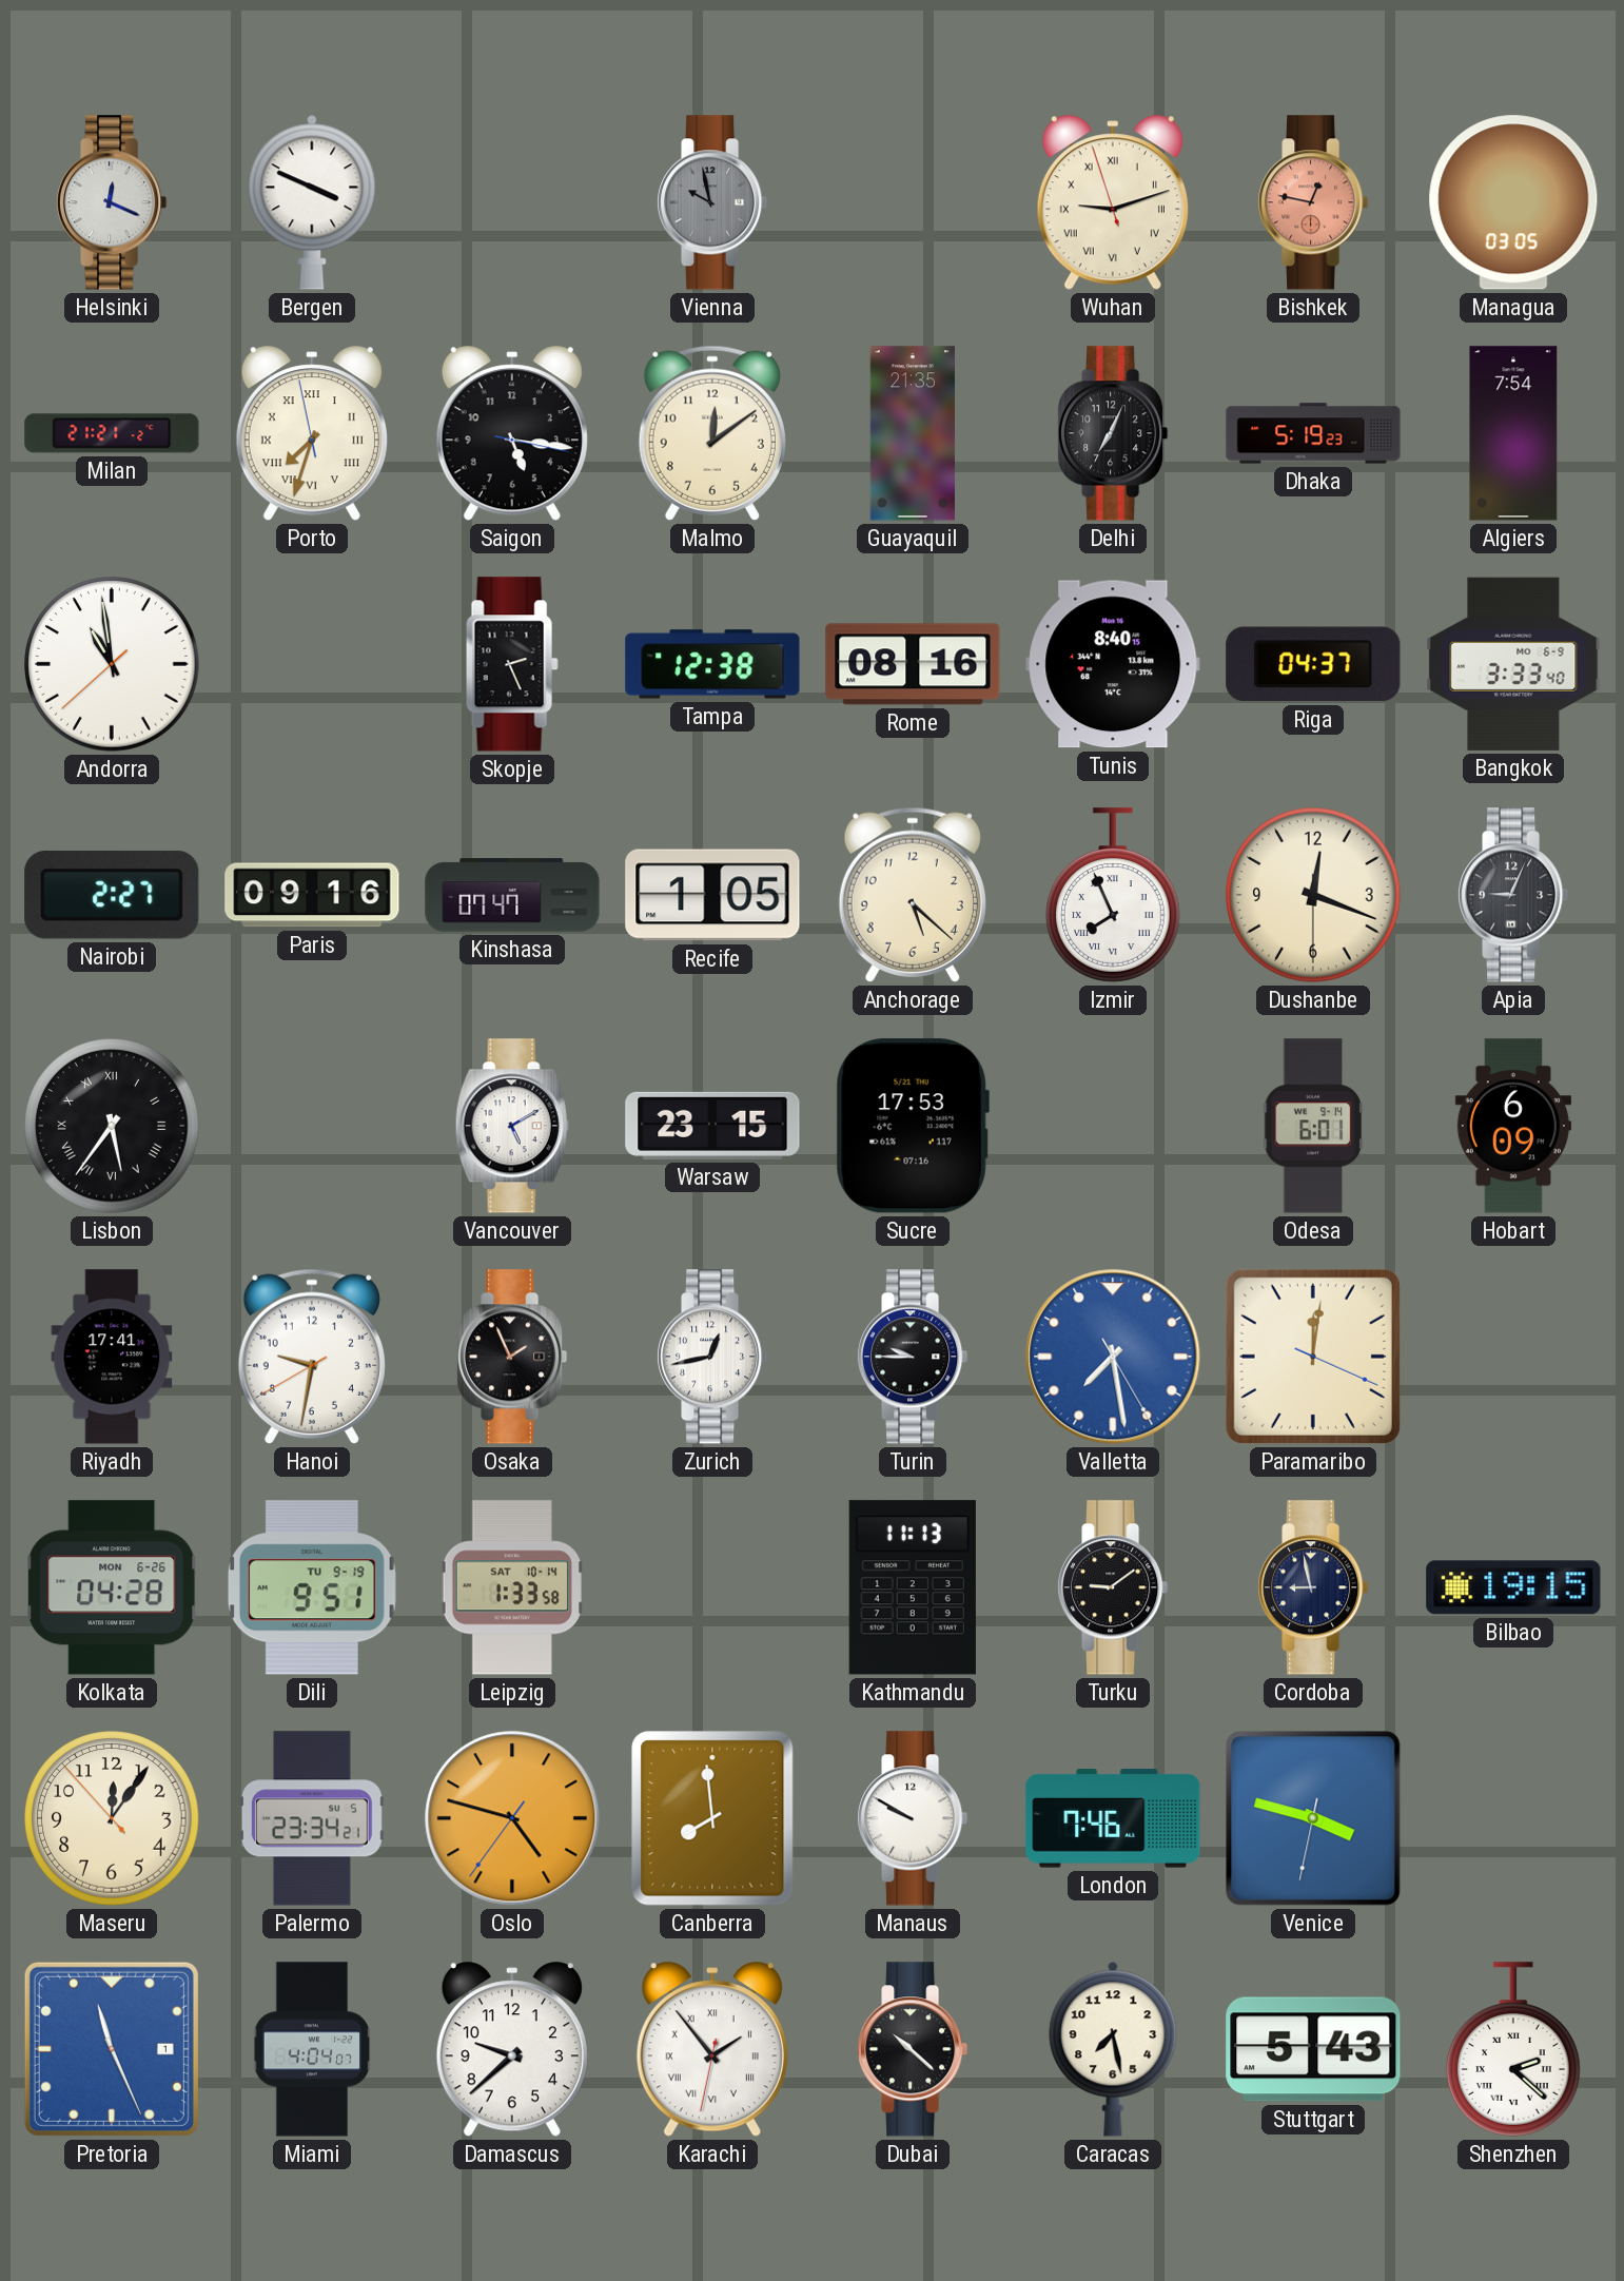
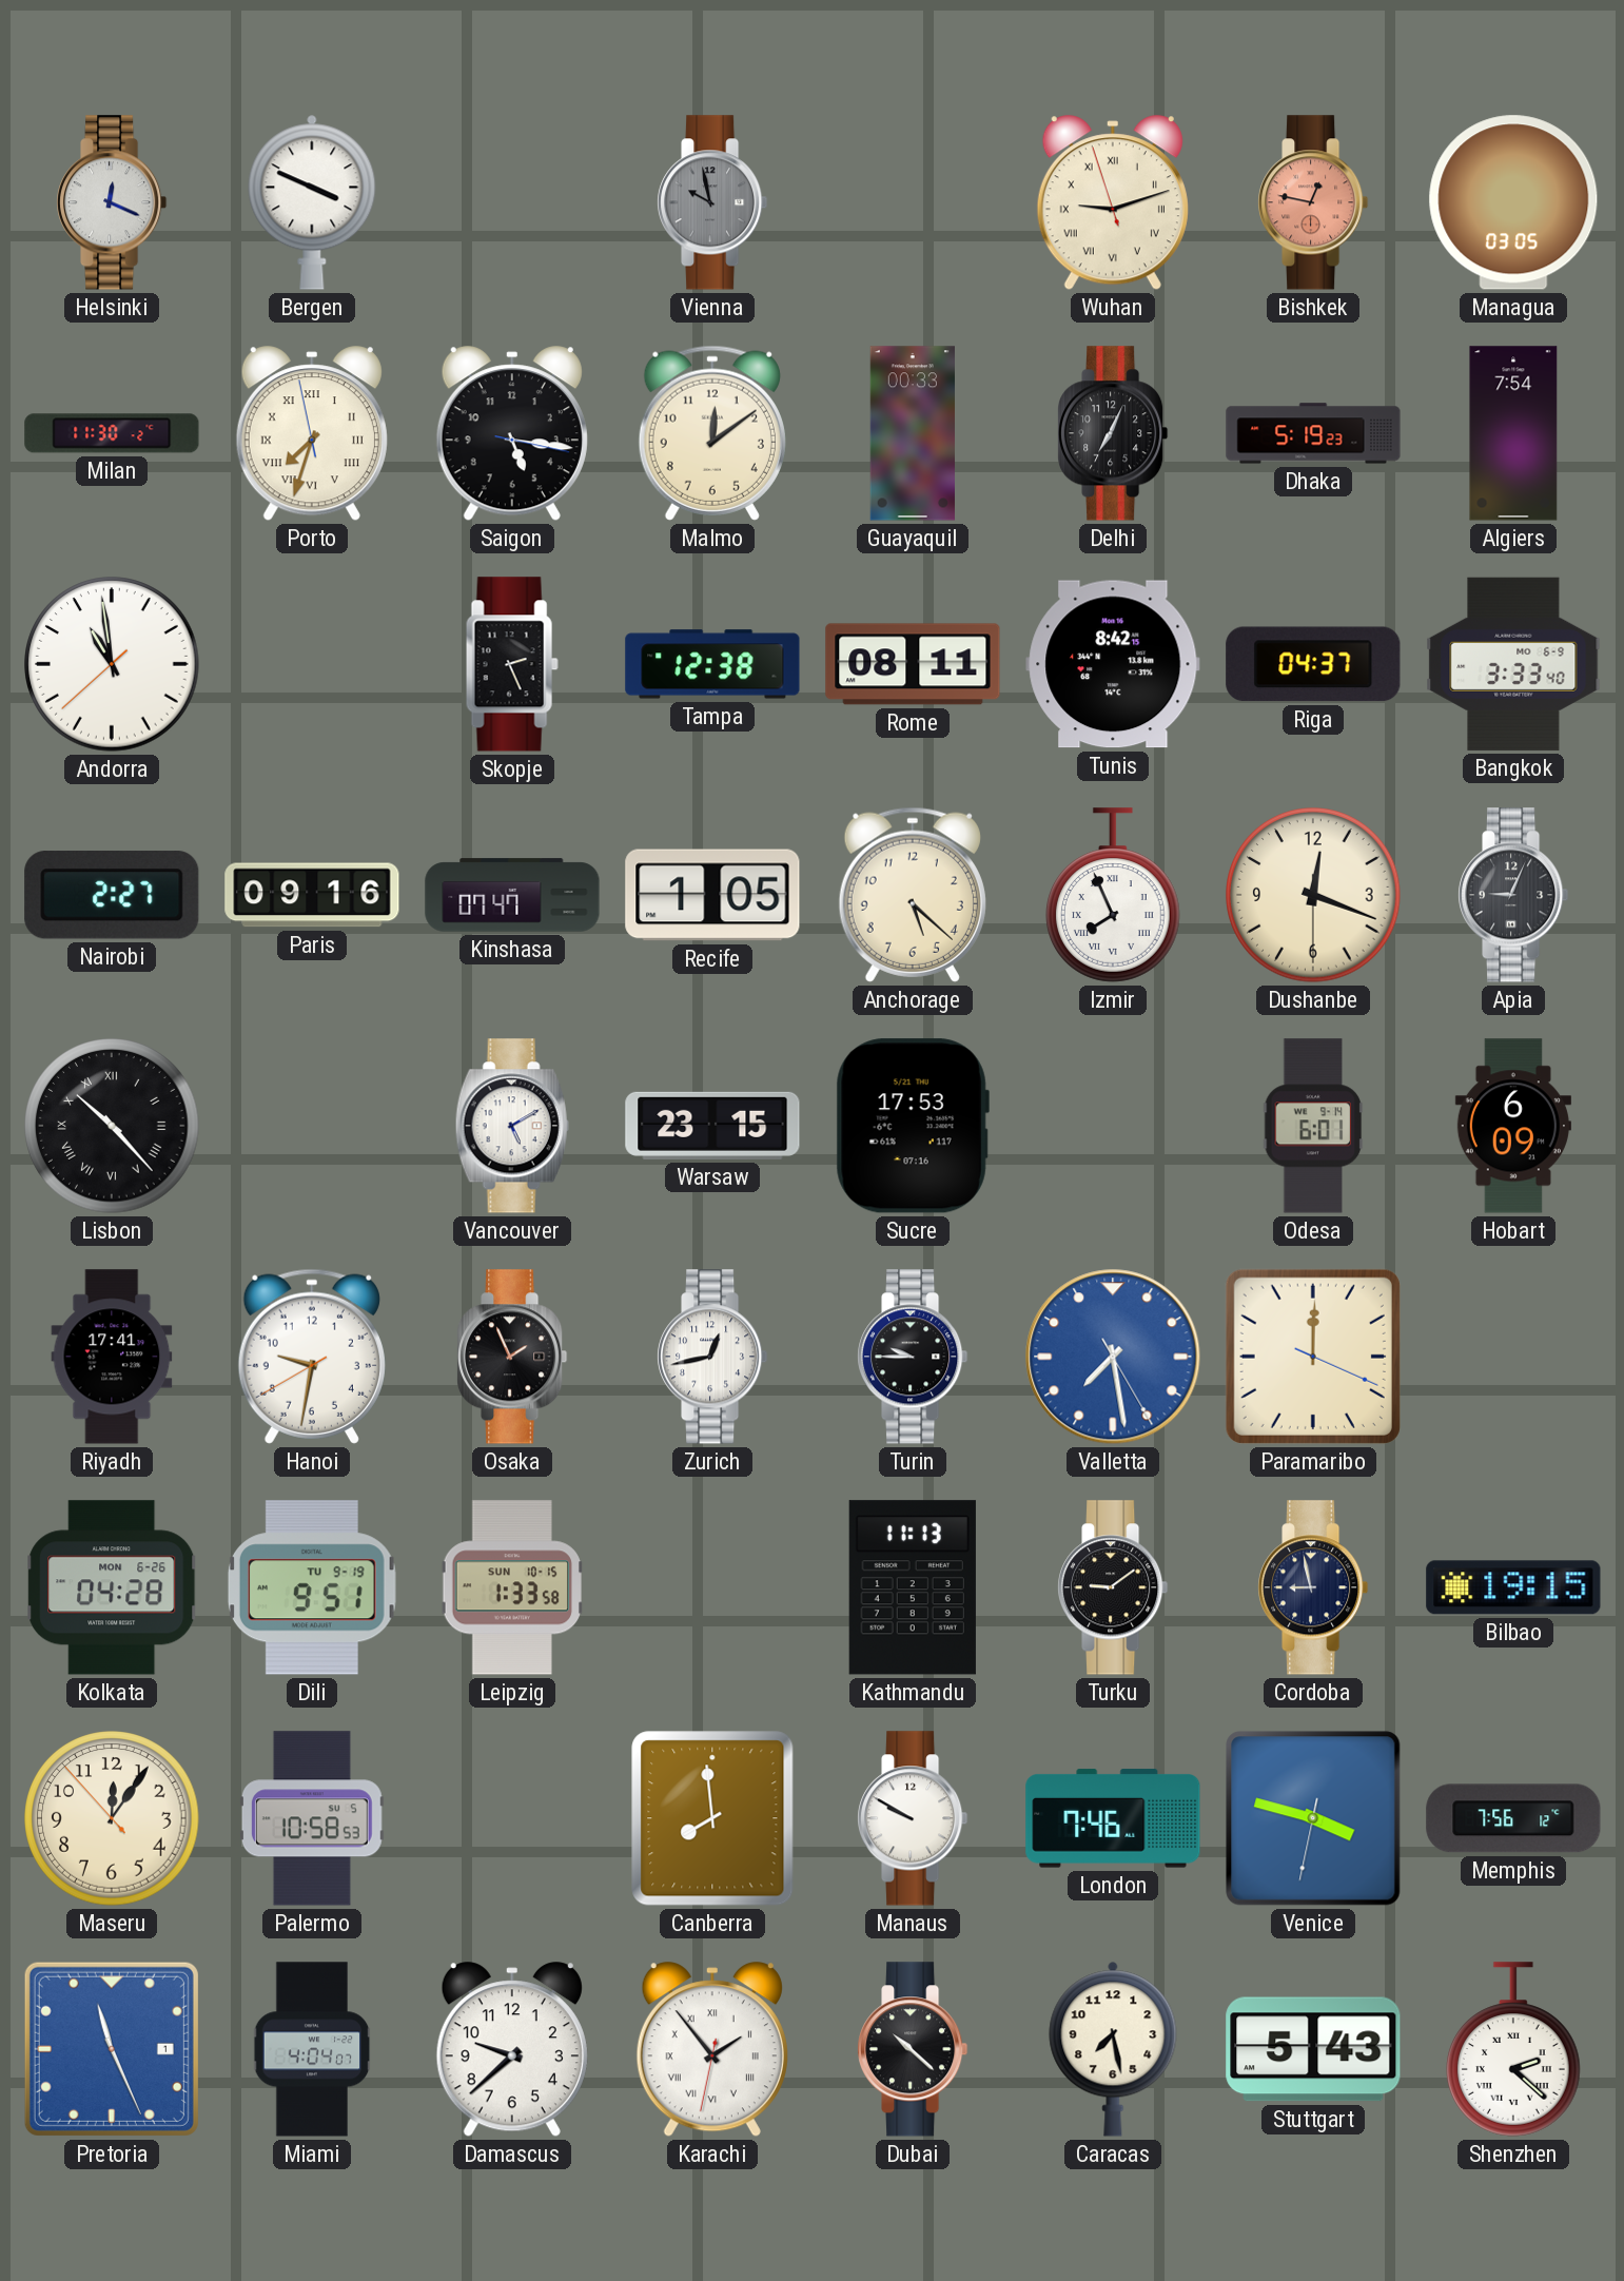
Milan: 21:21 -> 11:30
Guayaquil: 21:35 -> 00:33
Rome: 08:16 -> 08:11
Tunis: 8:40 -> 8:42
Lisbon: 5:36 -> 10:23
Paramaribo: 12:01 -> 12:00
Leipzig date: SAT 10-14 -> SUN 10-15
Palermo: 23:34 -> 10:58
Oslo: 4:47 -> none
Memphis: none -> 7:56
